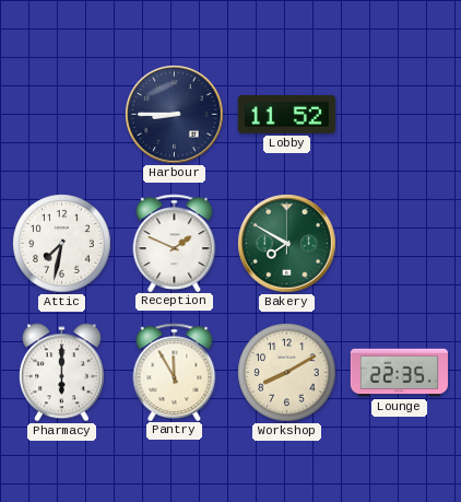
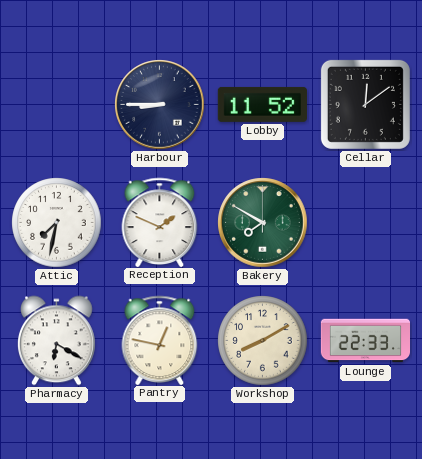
Cellar: none -> 12:09
Pharmacy: 6:00 -> 6:20
Pantry: 11:55 -> 12:47
Lounge: 22:35 -> 22:33
